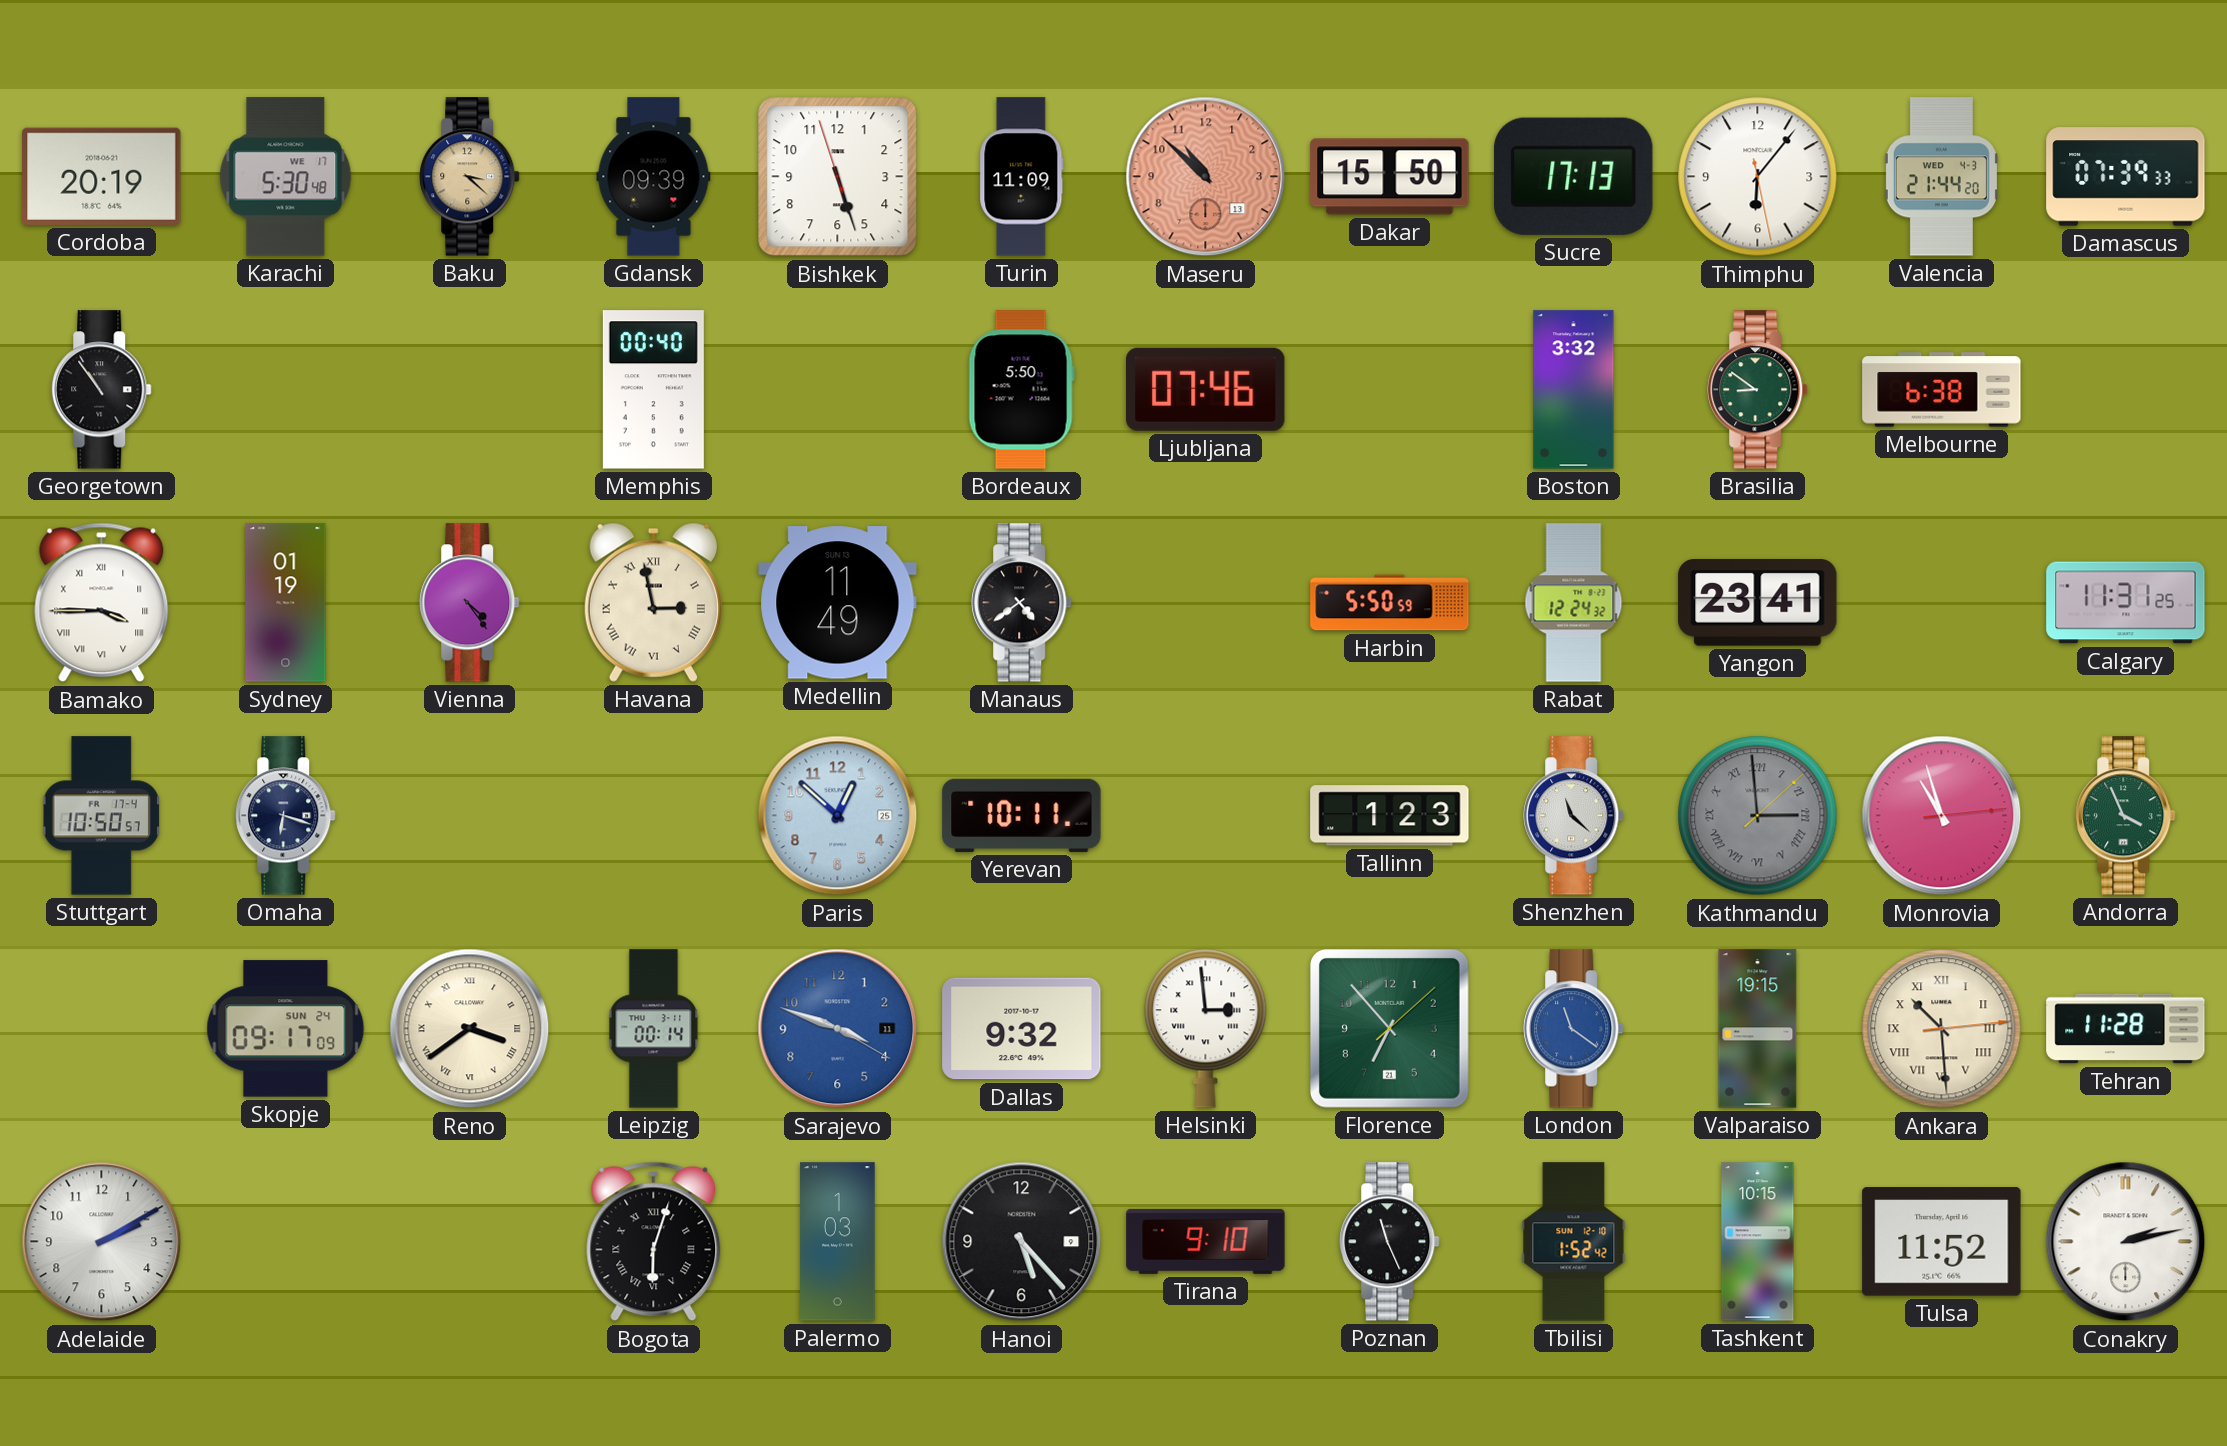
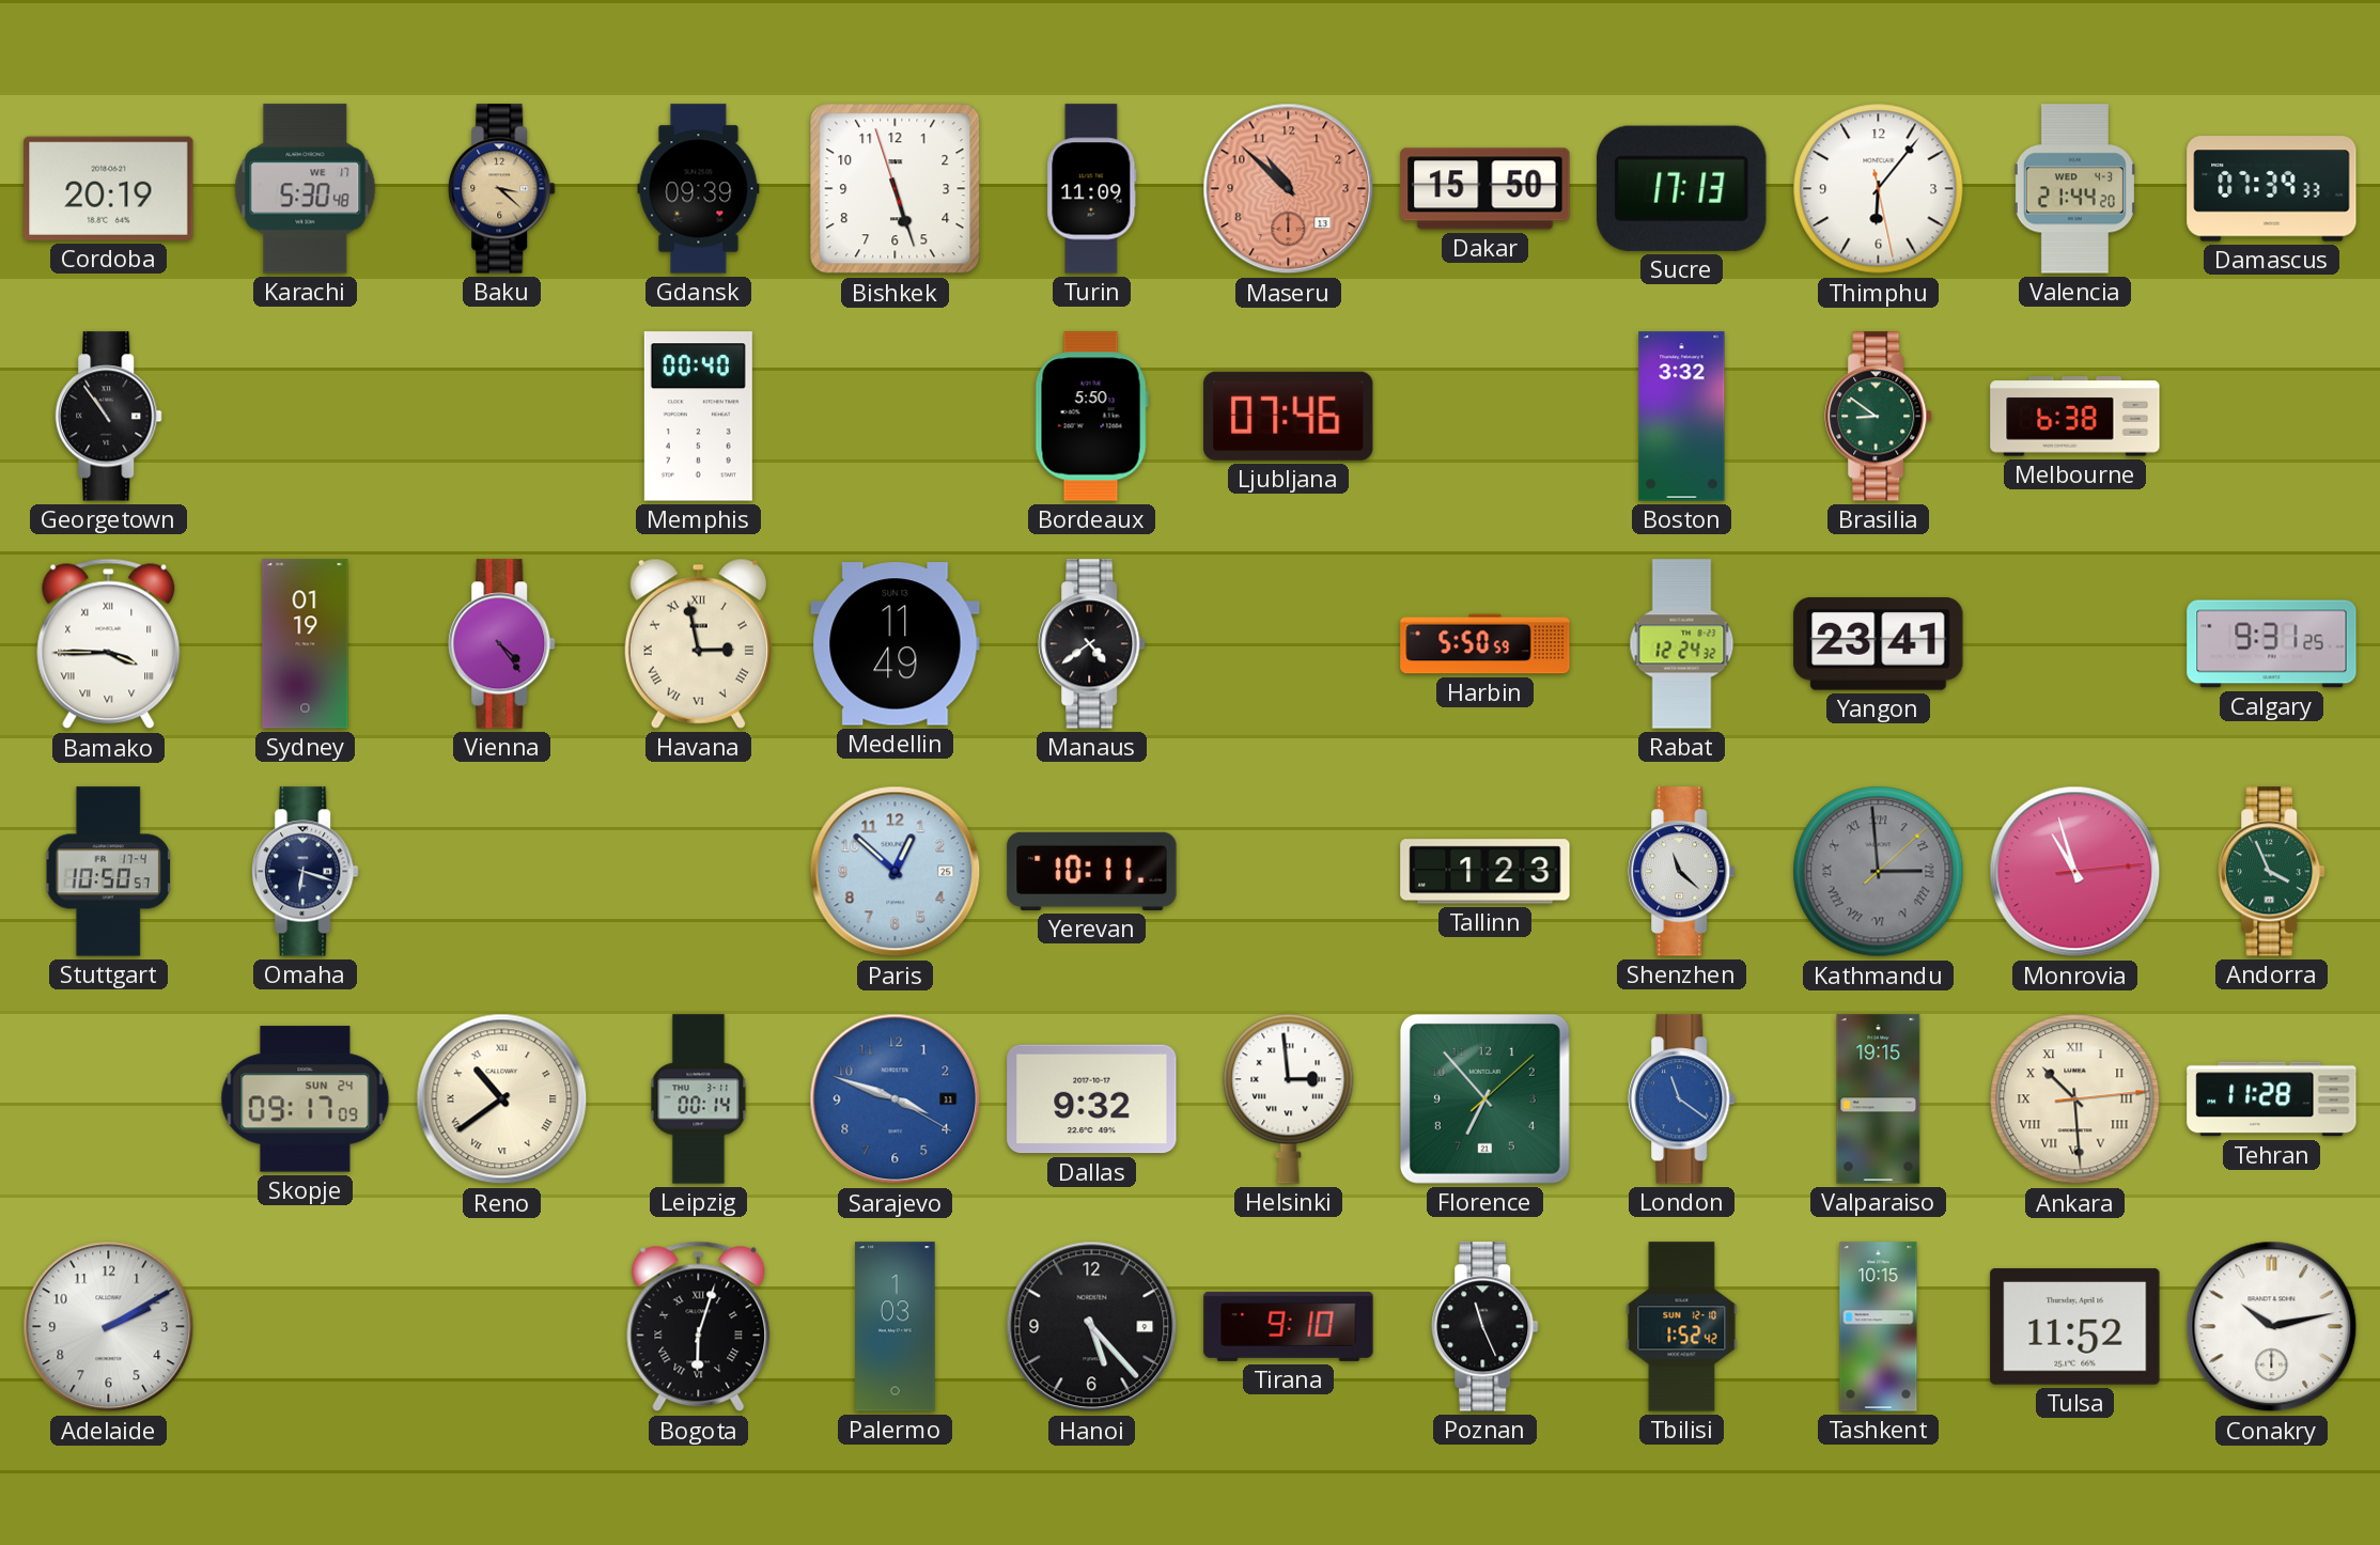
Calgary: 11:31 -> 9:31
Reno: 3:39 -> 10:39
Conakry: 2:13 -> 10:13
